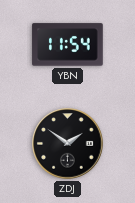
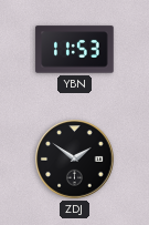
YBN: 11:54 -> 11:53
